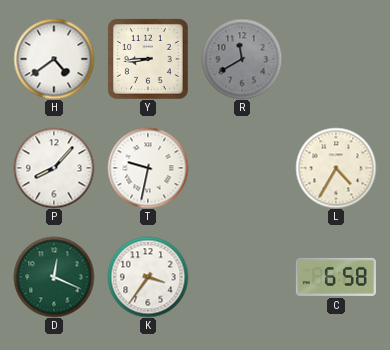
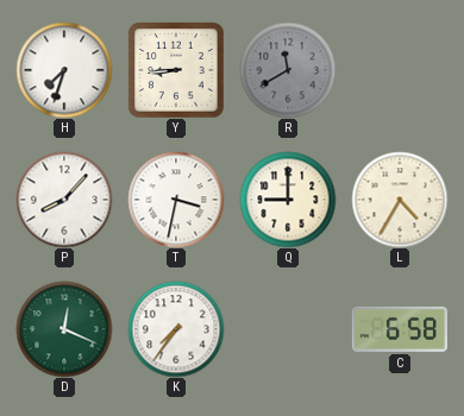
H: 4:39 -> 7:33
T: 9:32 -> 3:32
Q: none -> 9:00
K: 3:36 -> 7:36
